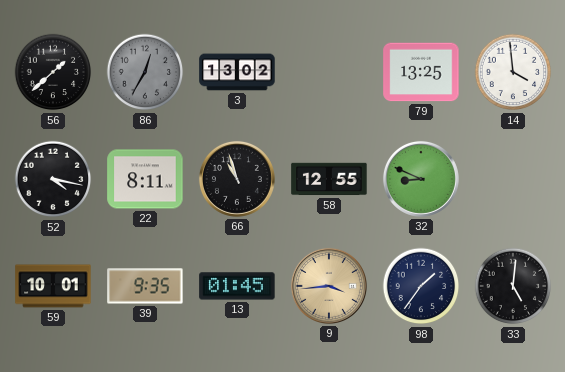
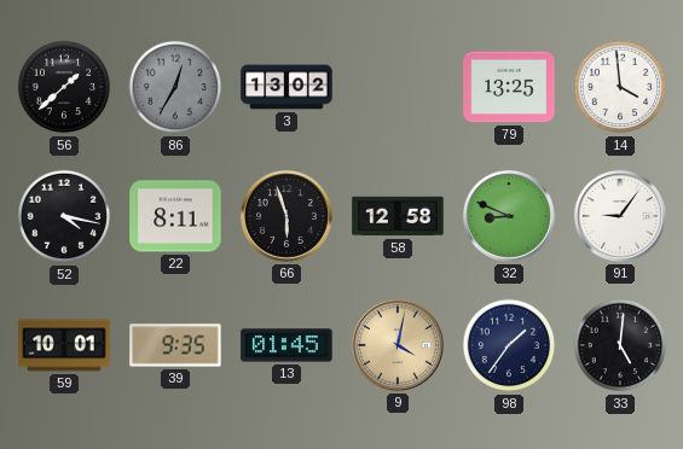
66: 10:57 -> 5:57
58: 12:55 -> 12:58
91: none -> 9:06
9: 3:44 -> 4:02
